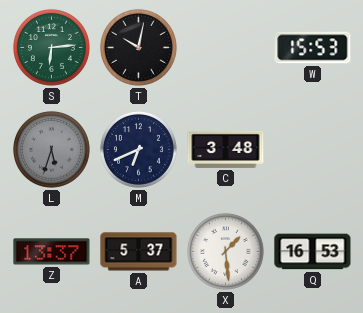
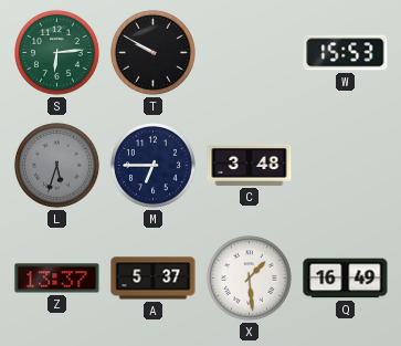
T: 10:02 -> 9:50
M: 6:41 -> 6:45
Q: 16:53 -> 16:49
